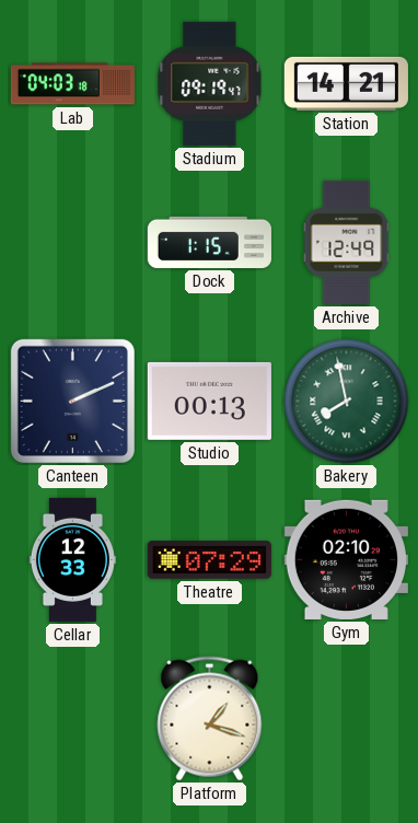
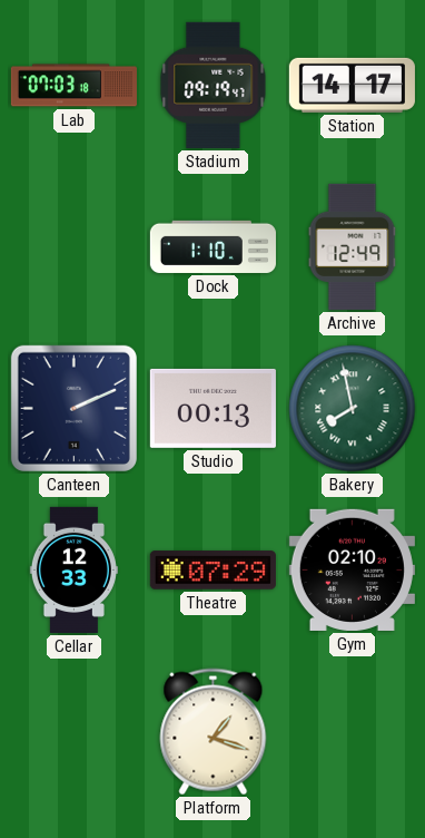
Lab: 04:03 -> 07:03
Station: 14:21 -> 14:17
Dock: 1:15 -> 1:10
